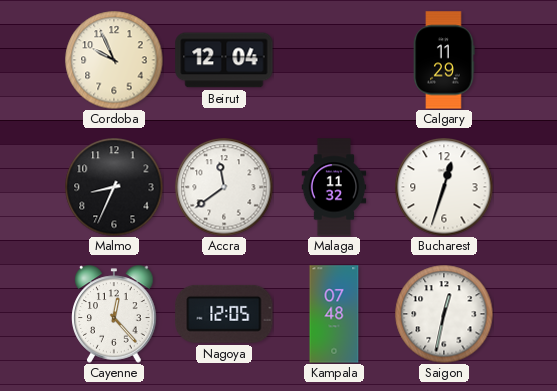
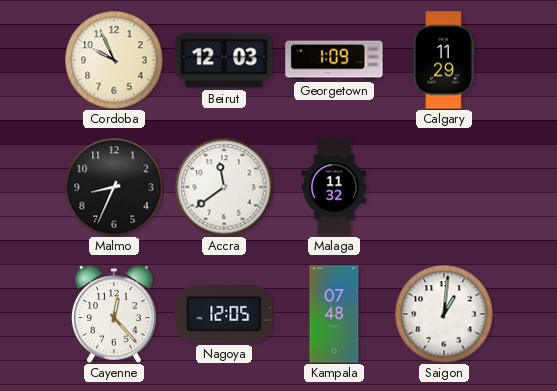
Beirut: 12:04 -> 12:03
Georgetown: none -> 1:09
Bucharest: 12:33 -> none
Saigon: 12:32 -> 1:01
